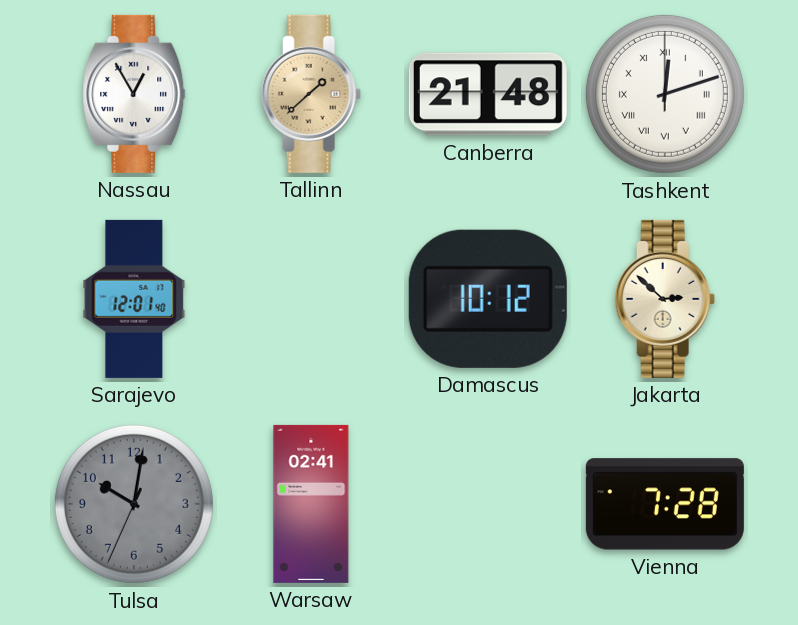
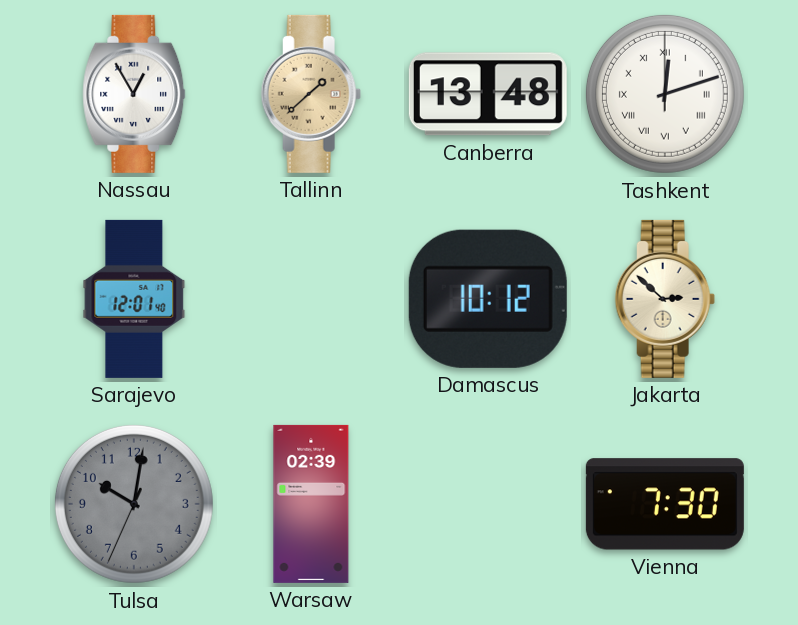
Canberra: 21:48 -> 13:48
Warsaw: 02:41 -> 02:39
Vienna: 7:28 -> 7:30
